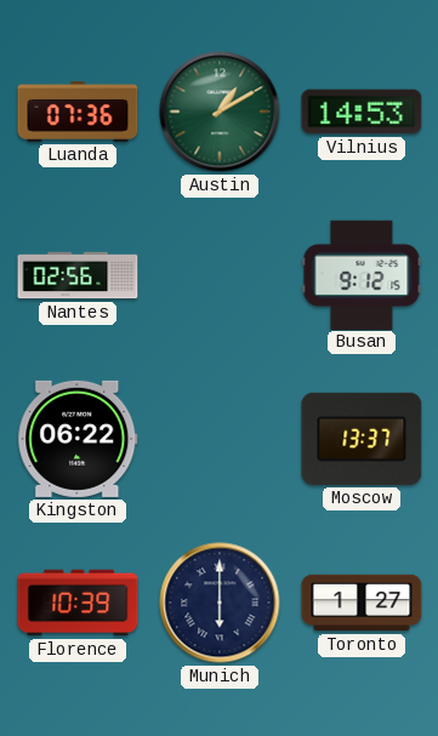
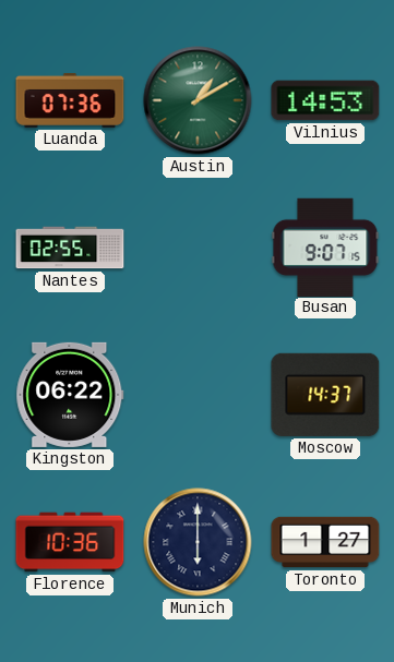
Nantes: 02:56 -> 02:55
Busan: 9:12 -> 9:07
Moscow: 13:37 -> 14:37
Florence: 10:39 -> 10:36
